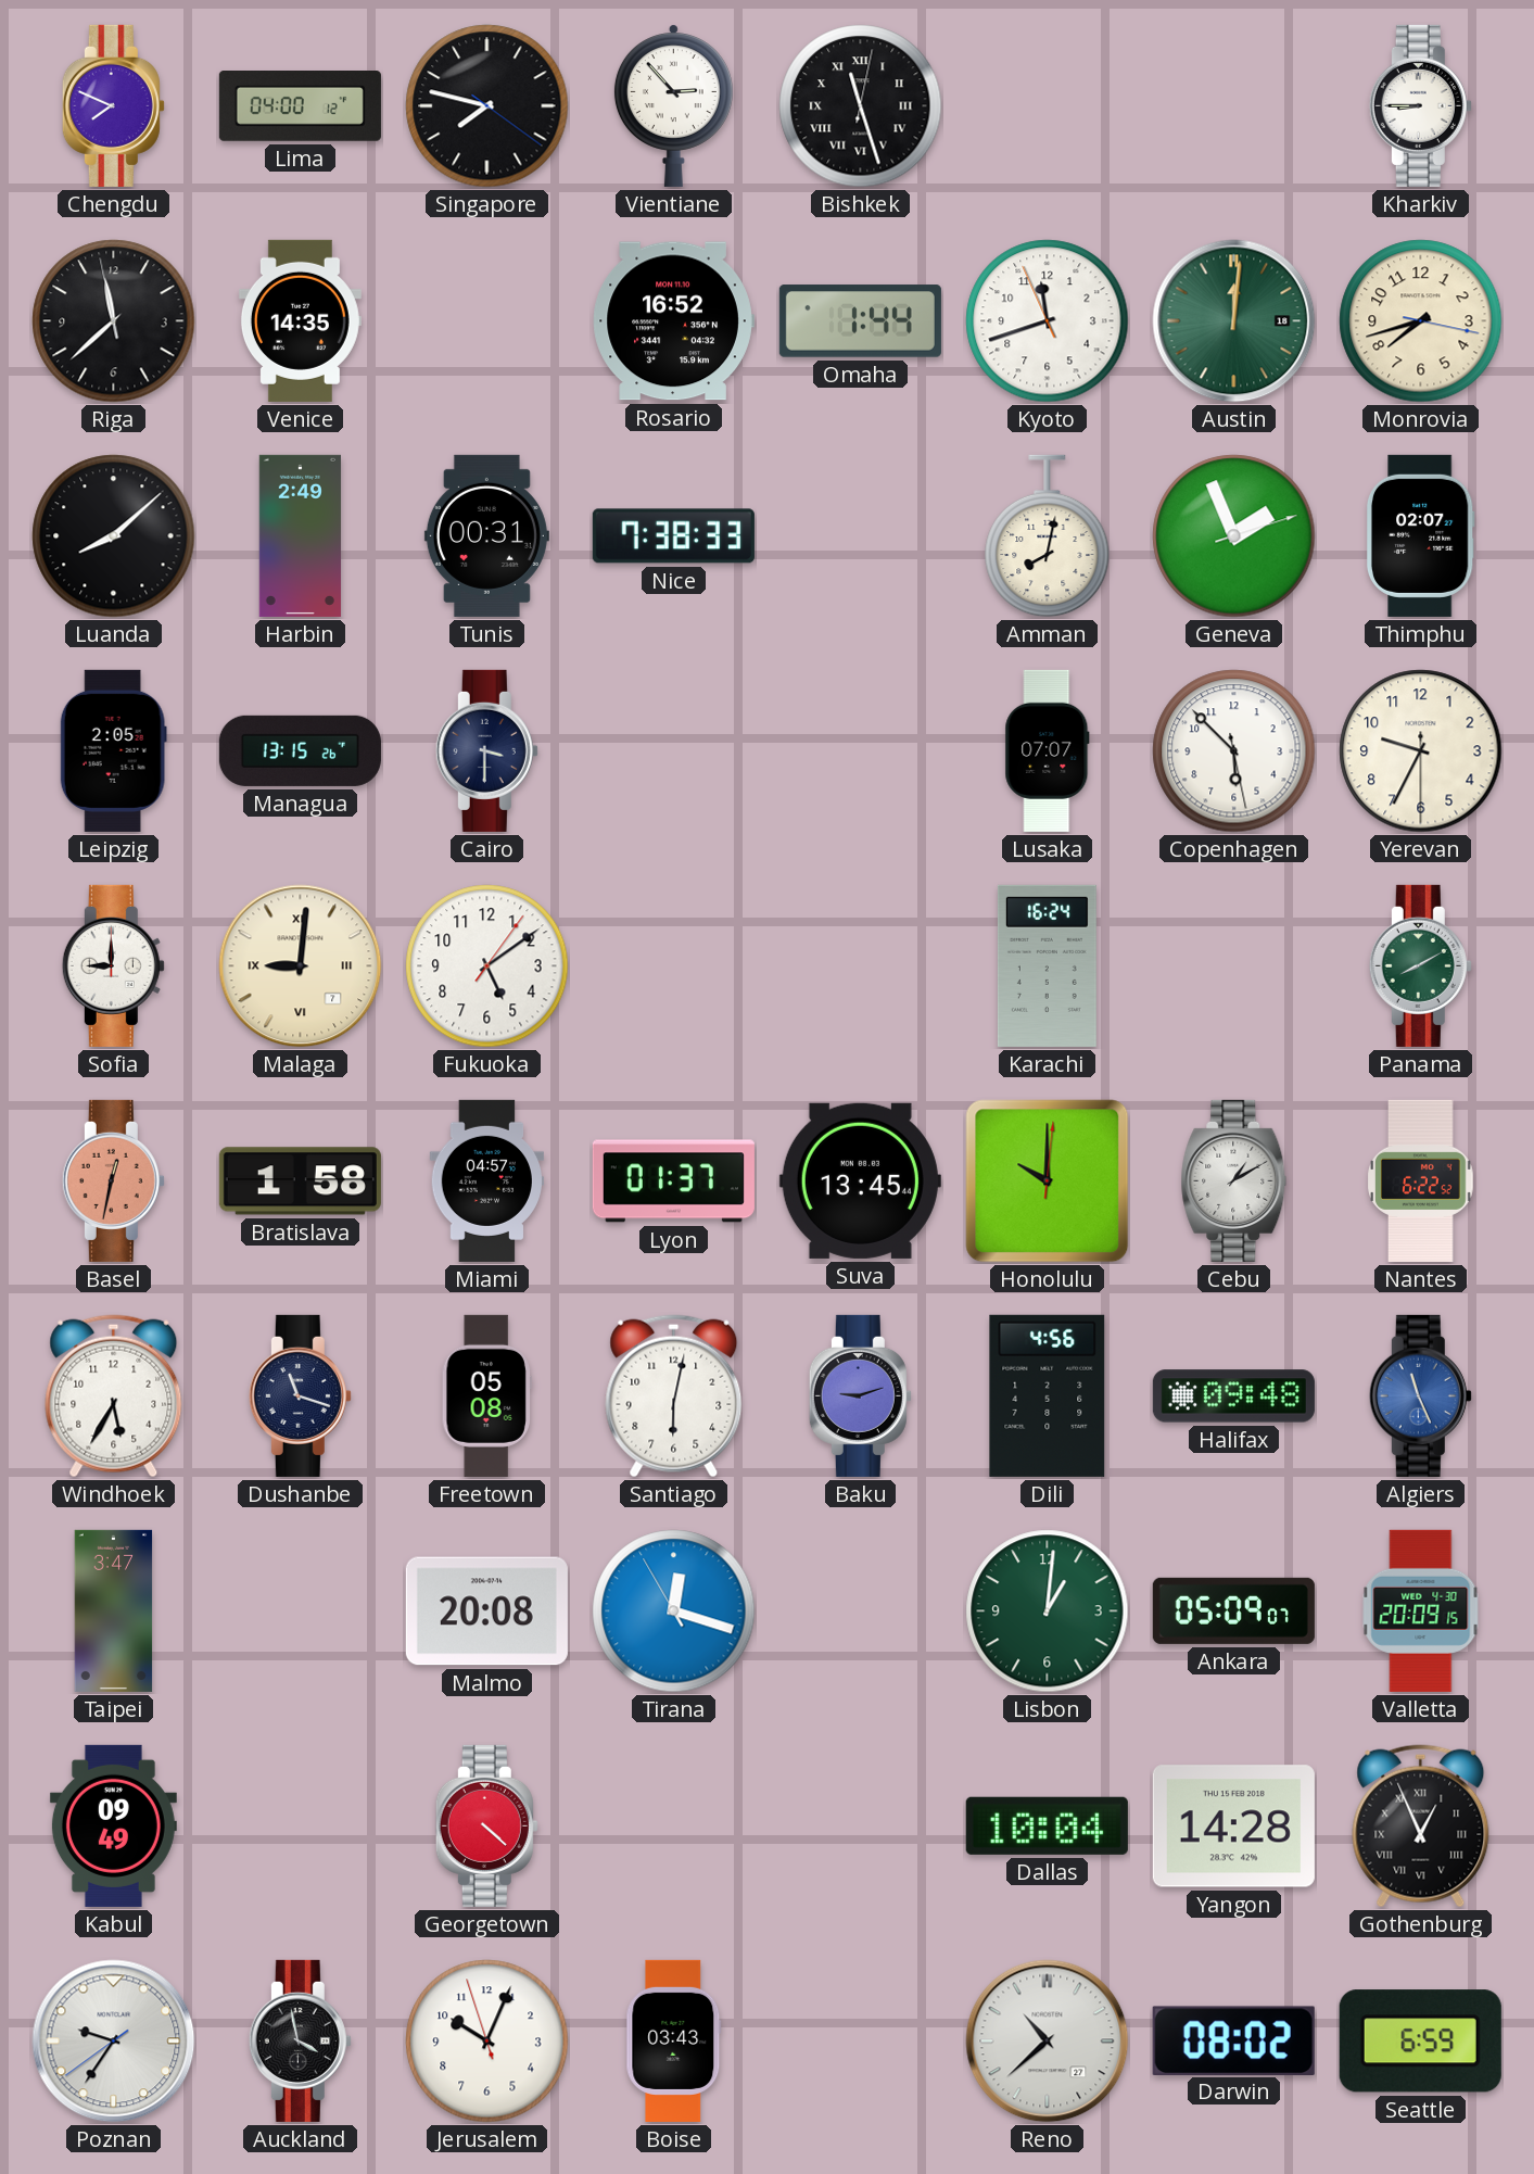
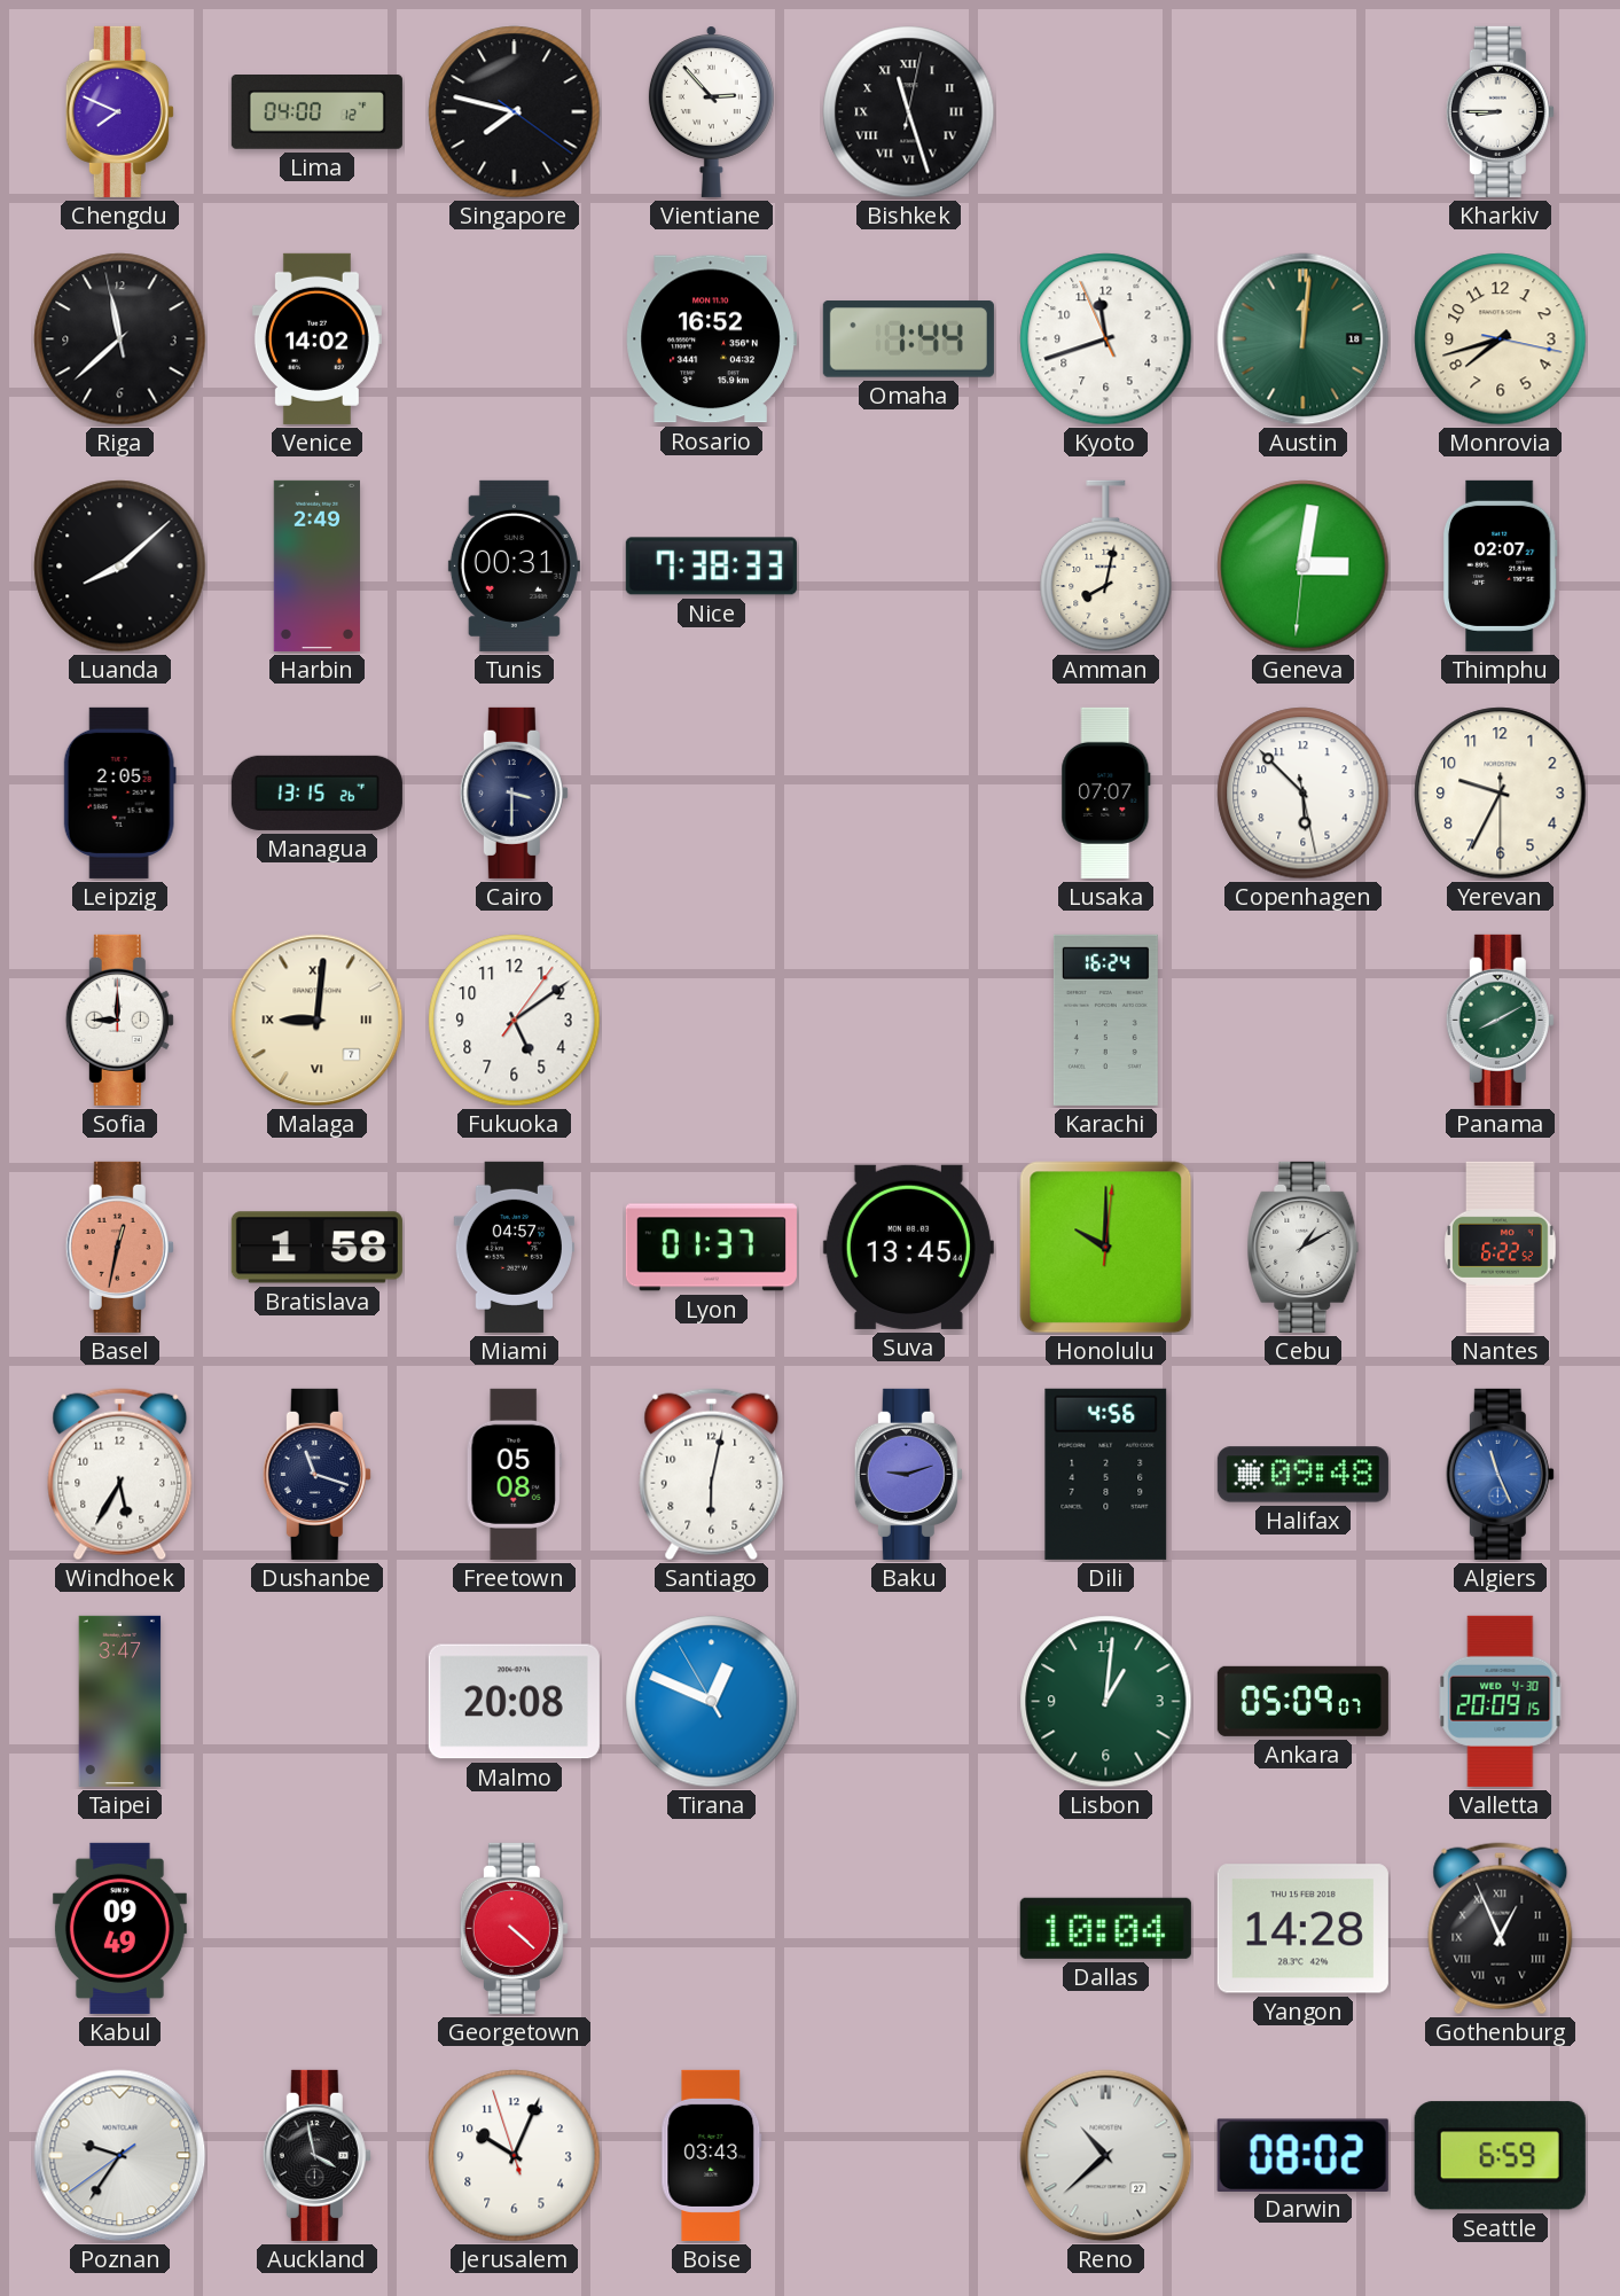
Venice: 14:35 -> 14:02
Geneva: 1:56 -> 3:01
Tirana: 12:17 -> 12:48
